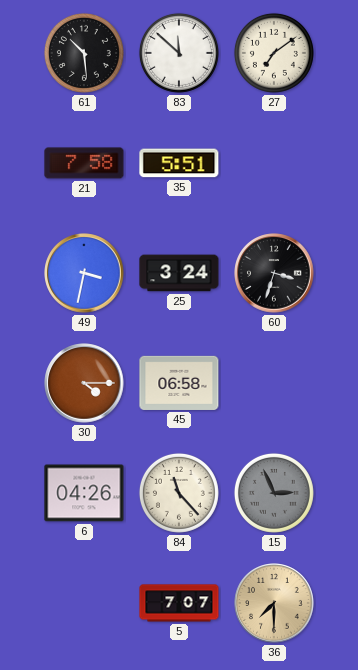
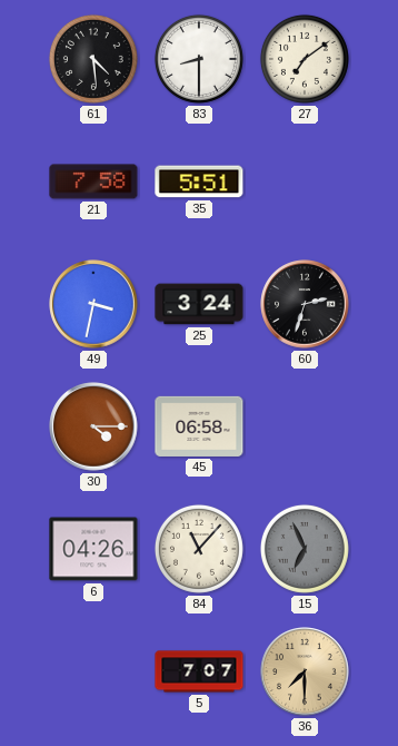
61: 10:29 -> 4:29
83: 11:52 -> 8:30
60: 3:33 -> 2:33
84: 11:23 -> 11:07
15: 2:56 -> 6:56
